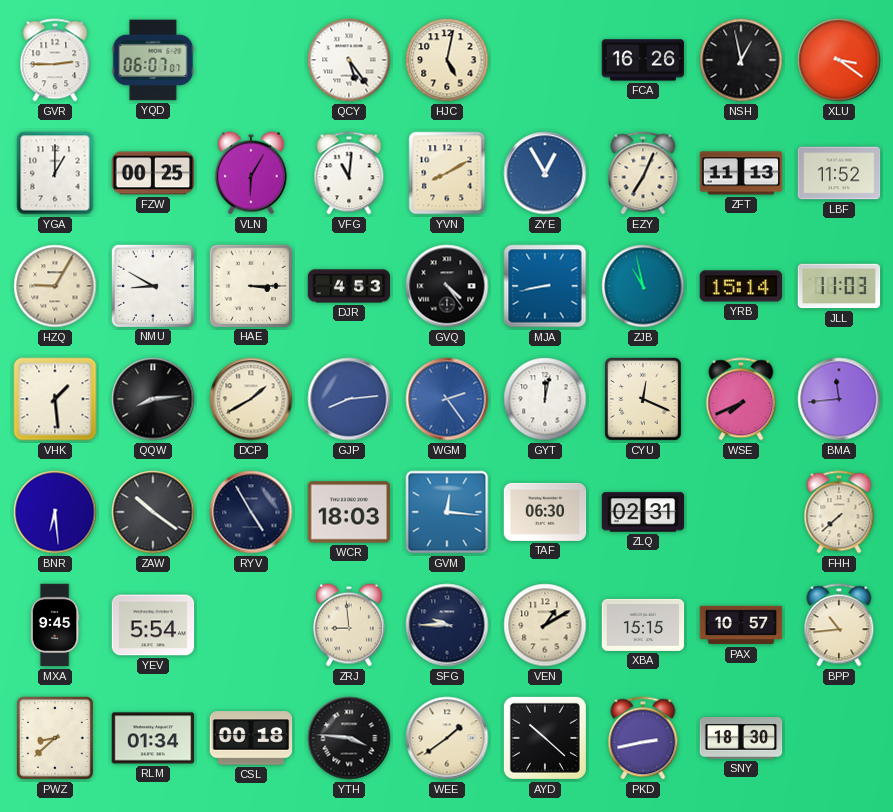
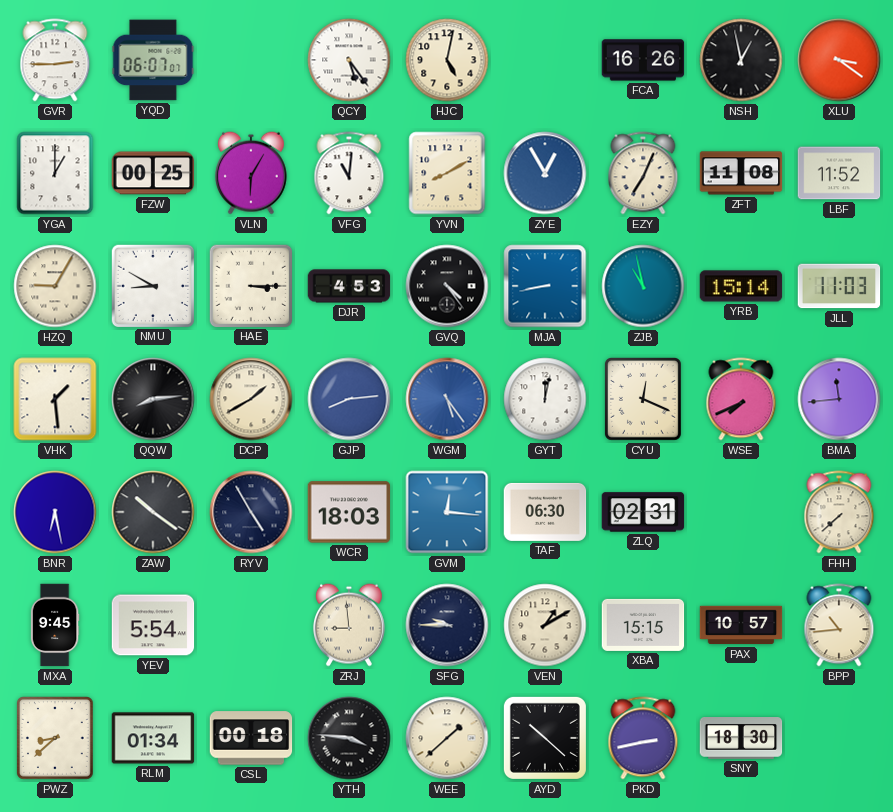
ZFT: 11:13 -> 11:08
WGM: 2:24 -> 5:24
BNR: 6:29 -> 6:28
WEE: 1:39 -> 1:38
